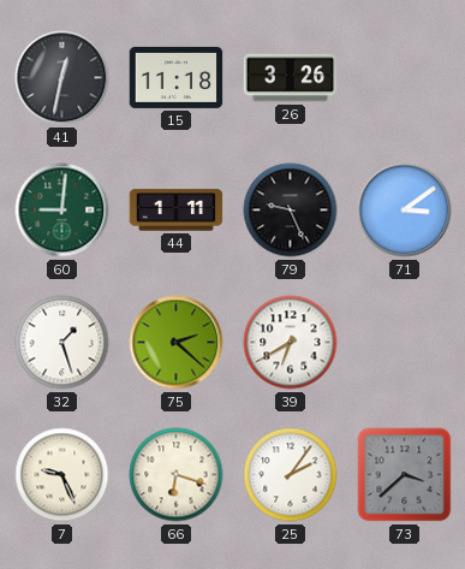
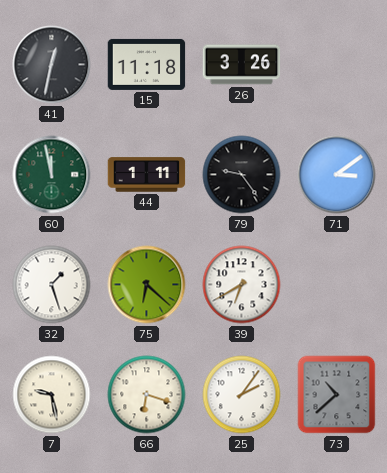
60: 9:01 -> 11:58
79: 9:26 -> 9:24
75: 2:22 -> 6:22
7: 9:26 -> 9:28
73: 3:38 -> 10:38
